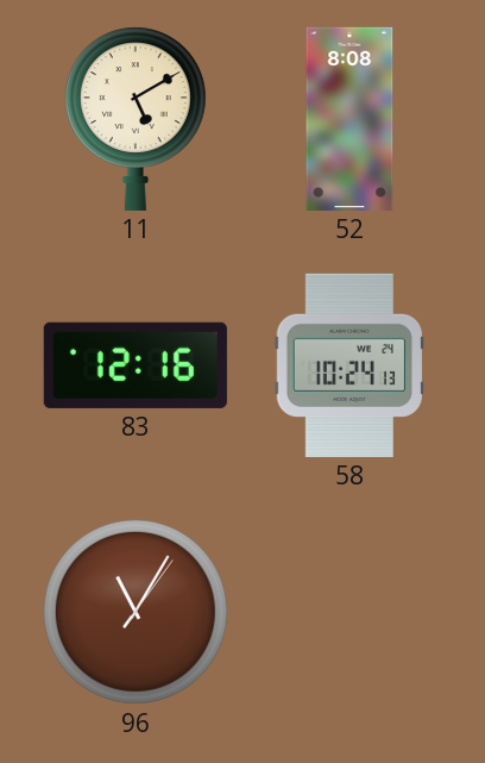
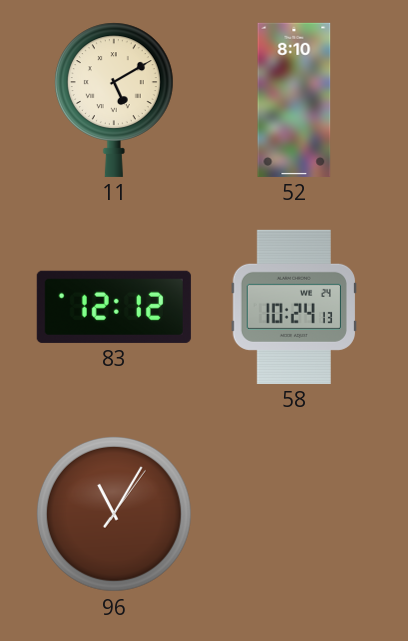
52: 8:08 -> 8:10
83: 12:16 -> 12:12
